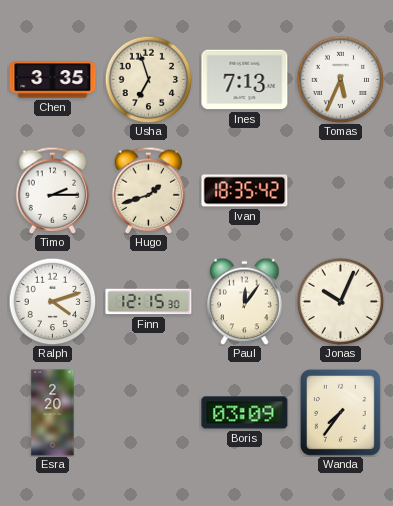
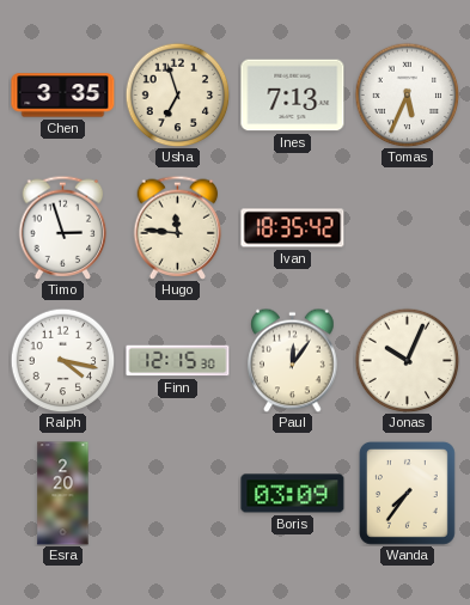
Timo: 2:15 -> 2:57
Hugo: 1:42 -> 11:46
Ralph: 4:12 -> 4:17
